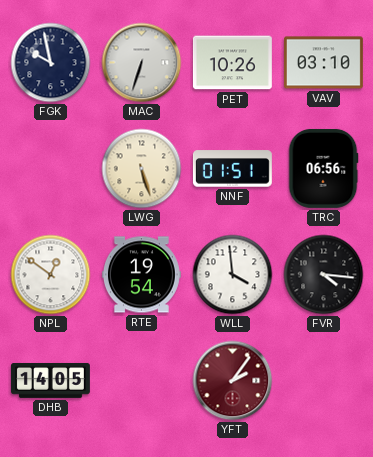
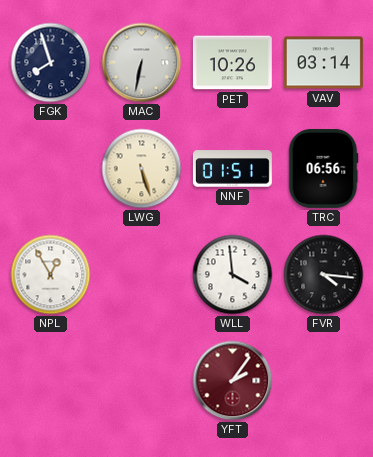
FGK: 9:58 -> 7:57
MAC: 6:33 -> 6:32
VAV: 03:10 -> 03:14
NPL: 12:51 -> 12:55
RTE: 19:54 -> none
DHB: 14:05 -> none
